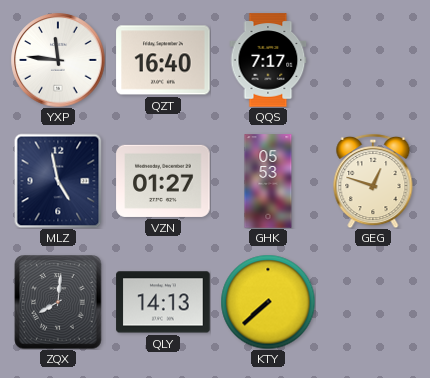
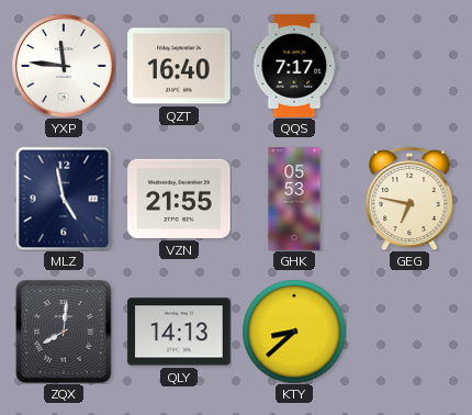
VZN: 01:27 -> 21:55
GEG: 12:48 -> 6:47
KTY: 7:38 -> 8:38
